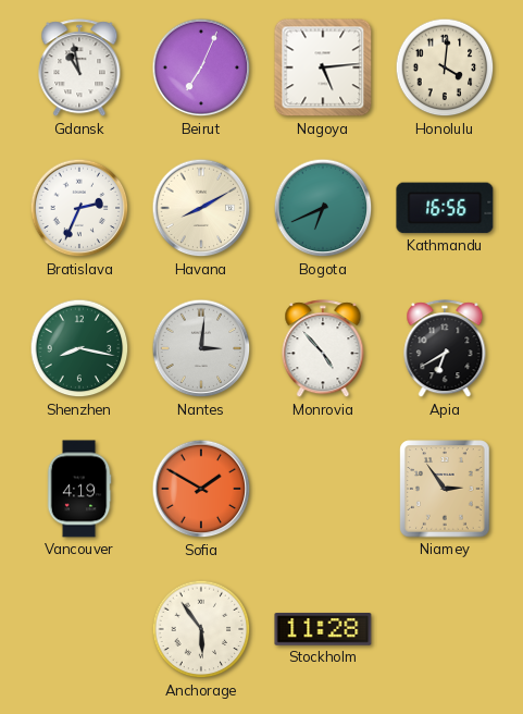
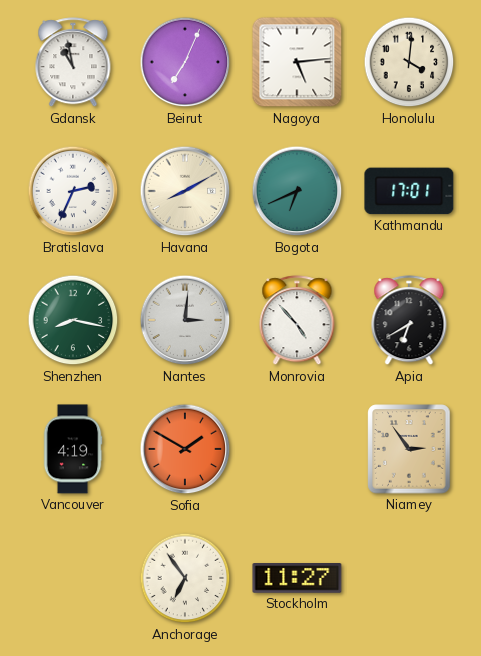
Kathmandu: 16:56 -> 17:01
Anchorage: 5:54 -> 6:54
Stockholm: 11:28 -> 11:27
